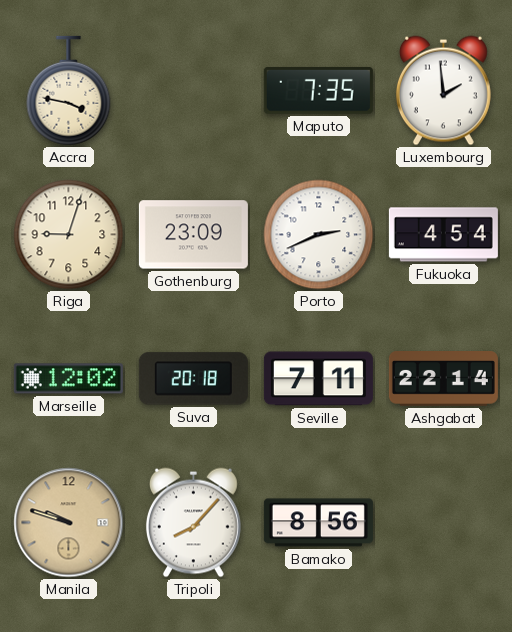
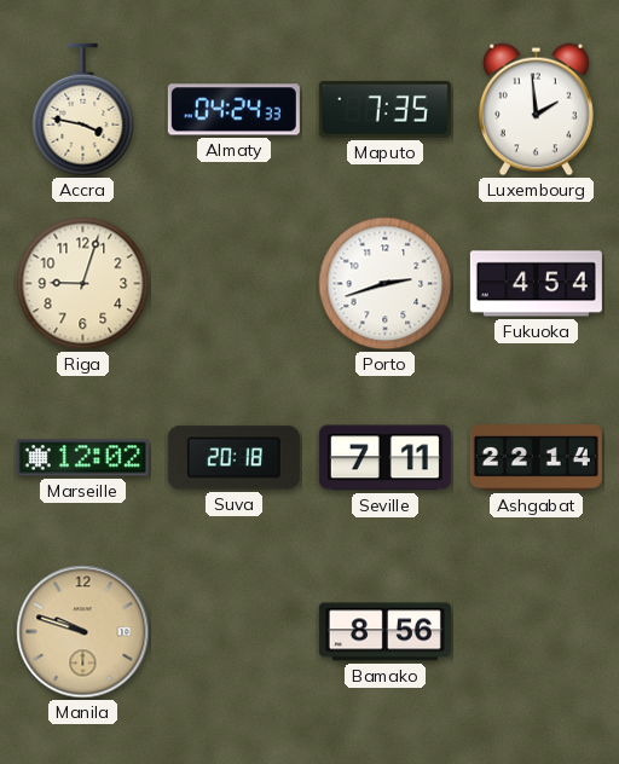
Almaty: none -> 04:24
Gothenburg: 23:09 -> none
Porto: 2:41 -> 2:42
Tripoli: 8:07 -> none
